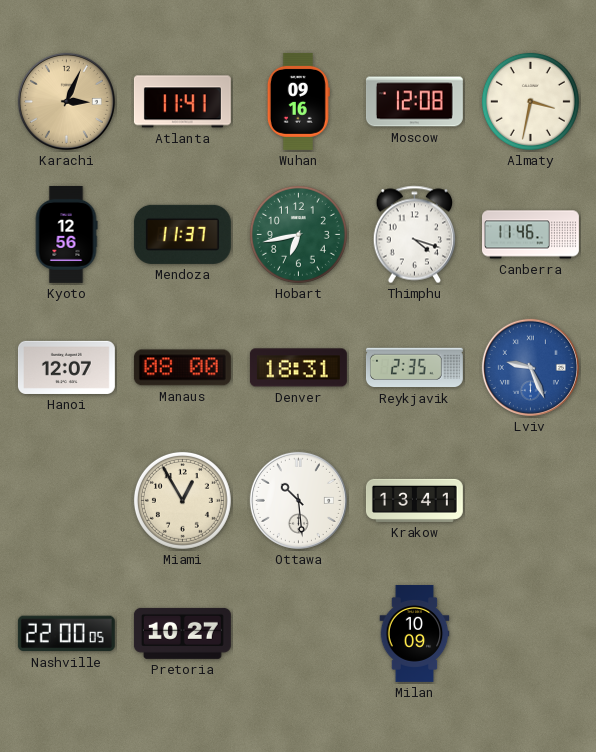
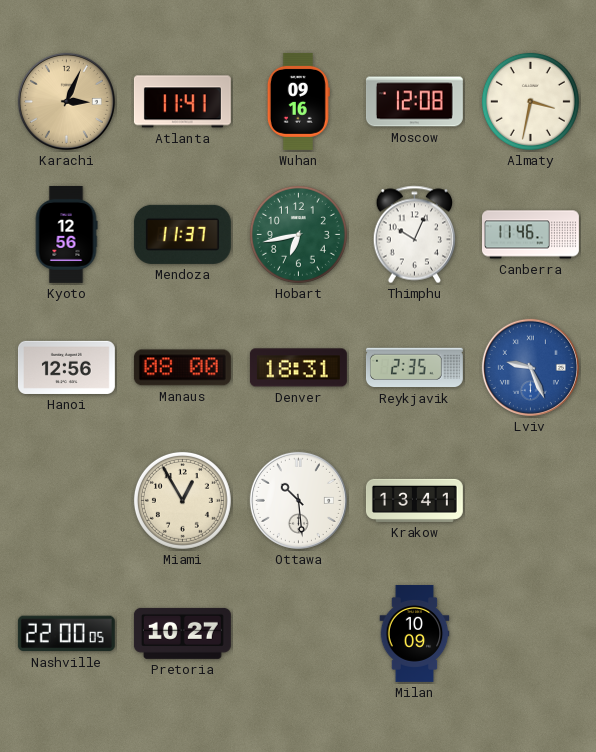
Thimphu: 4:18 -> 10:04
Hanoi: 12:07 -> 12:56
